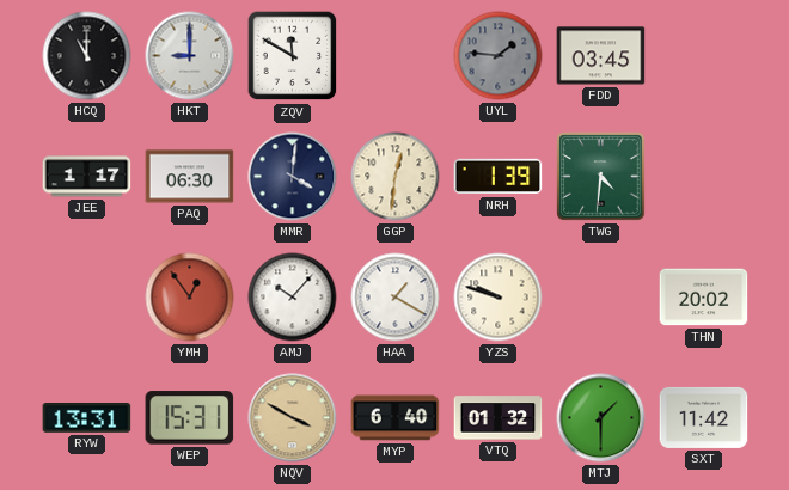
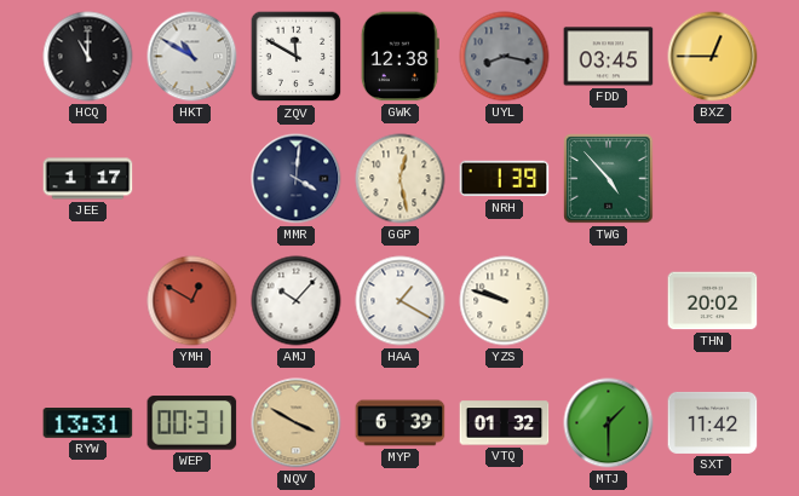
HKT: 9:00 -> 10:50
GWK: none -> 12:38
UYL: 1:46 -> 8:17
BXZ: none -> 12:45
PAQ: 06:30 -> none
GGP: 12:31 -> 12:28
TWG: 4:31 -> 4:53
YMH: 12:54 -> 12:50
WEP: 15:31 -> 00:31
MYP: 6:40 -> 6:39
